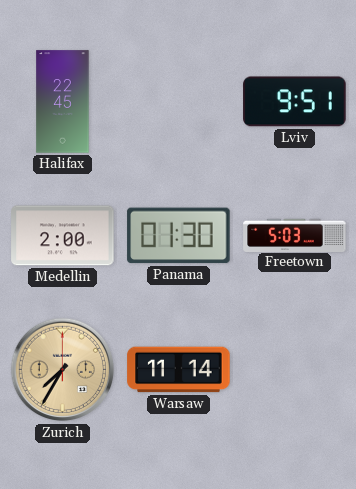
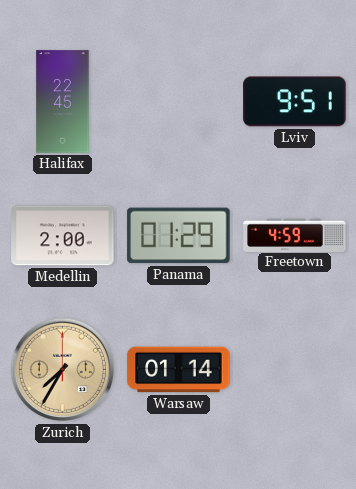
Panama: 01:30 -> 01:29
Freetown: 5:03 -> 4:59
Warsaw: 11:14 -> 01:14
